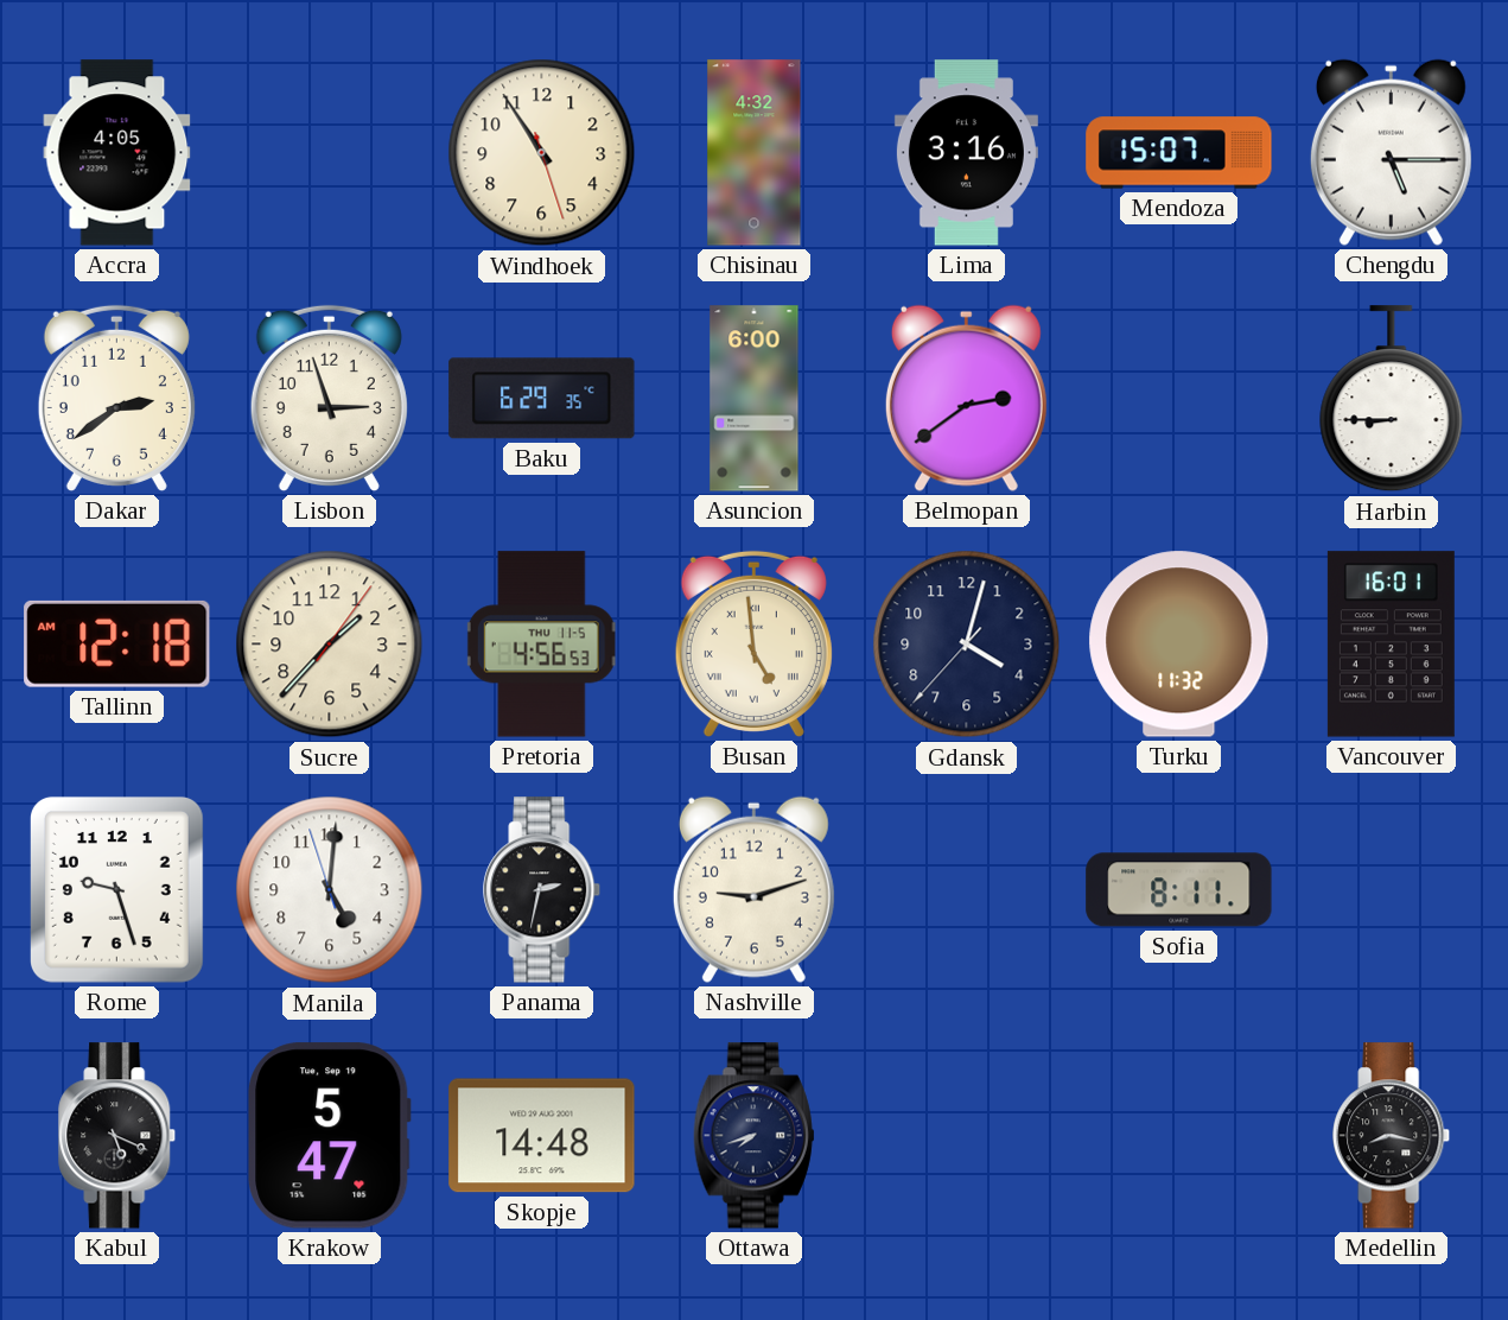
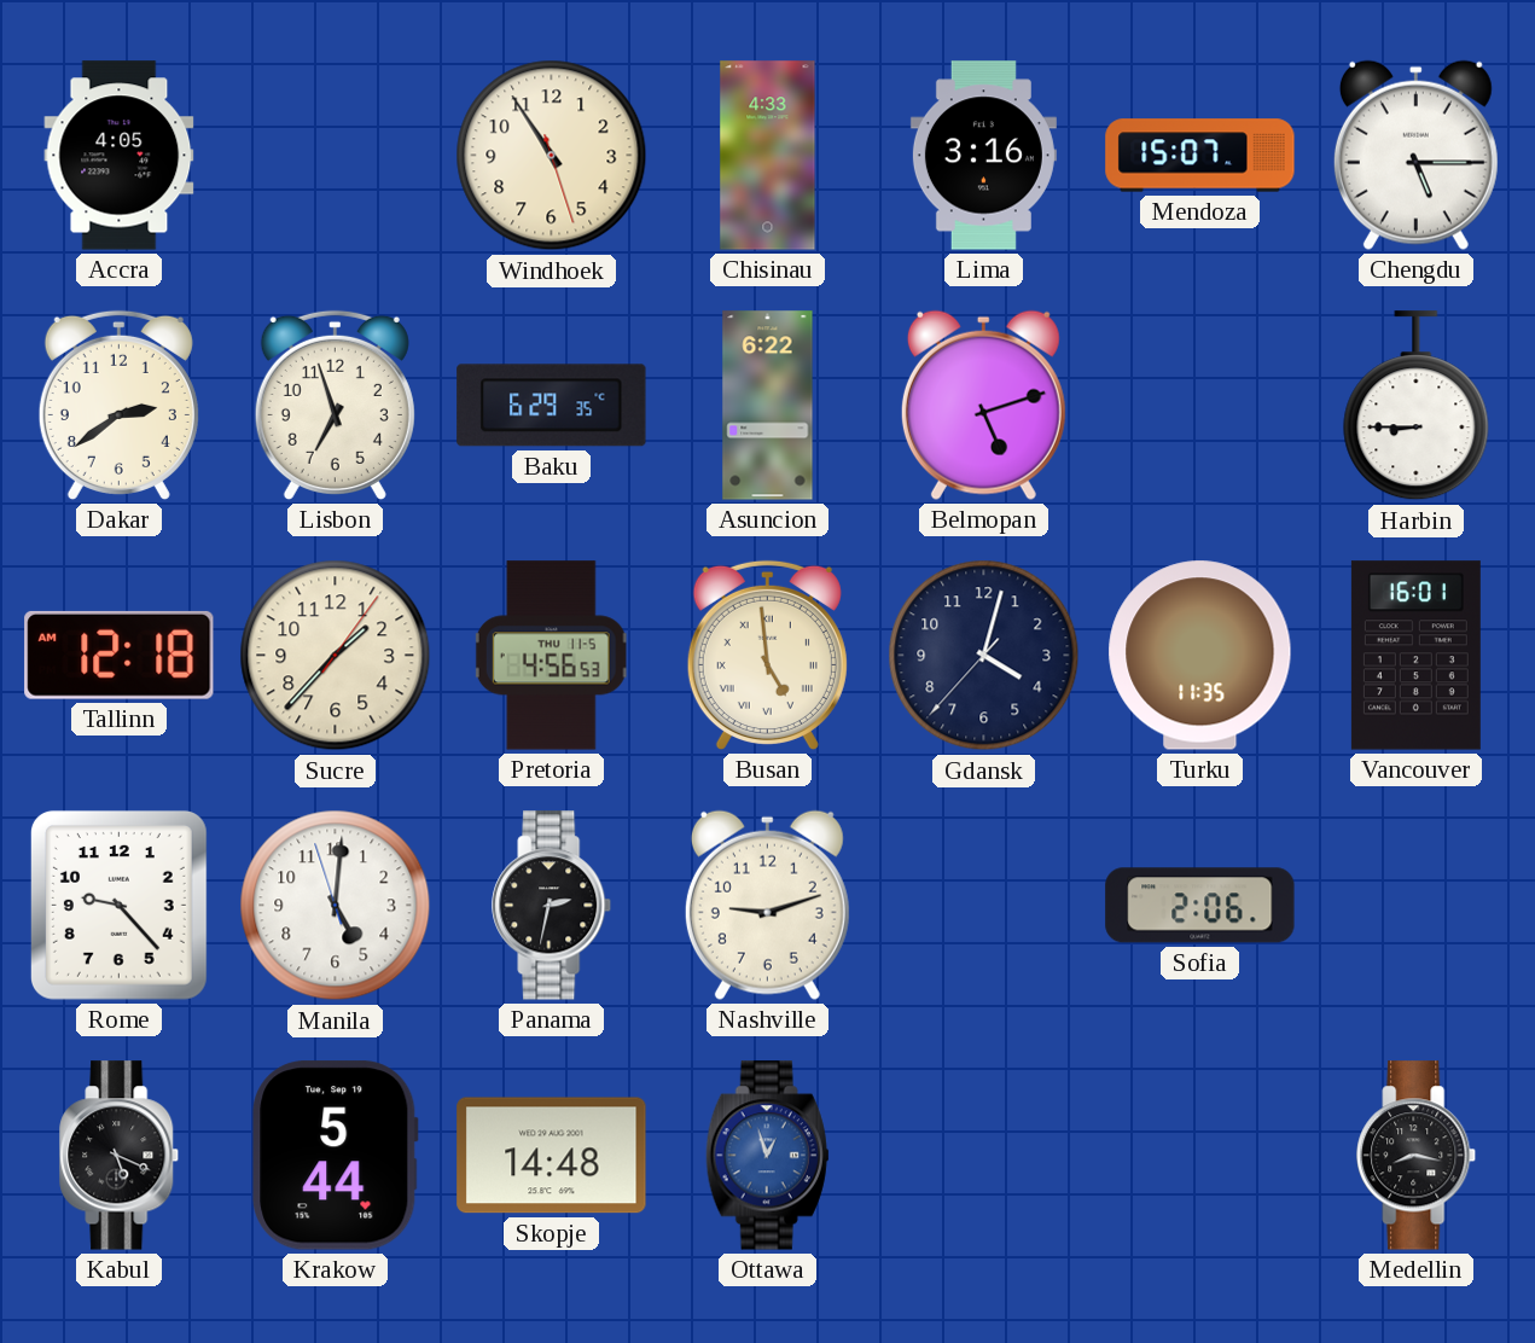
Chisinau: 4:32 -> 4:33
Lisbon: 2:57 -> 6:57
Asuncion: 6:00 -> 6:22
Belmopan: 2:39 -> 5:12
Turku: 11:32 -> 11:35
Rome: 9:27 -> 9:23
Sofia: 8:11 -> 2:06
Krakow: 5:47 -> 5:44
Ottawa: 7:42 -> 12:57
Ottawa dial: navy -> blue
